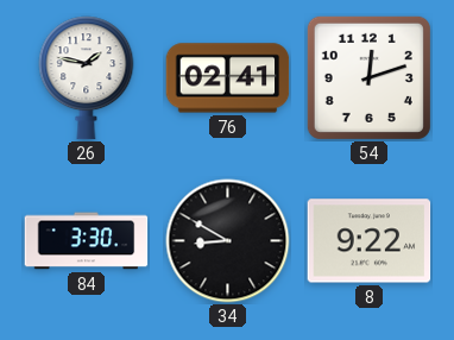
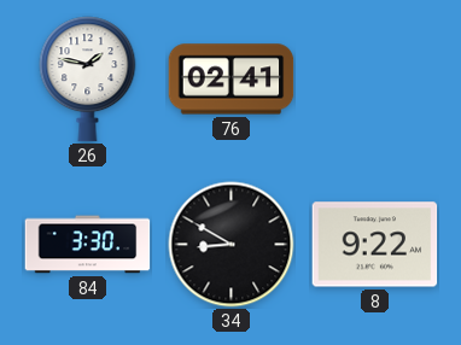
54: 12:12 -> none
